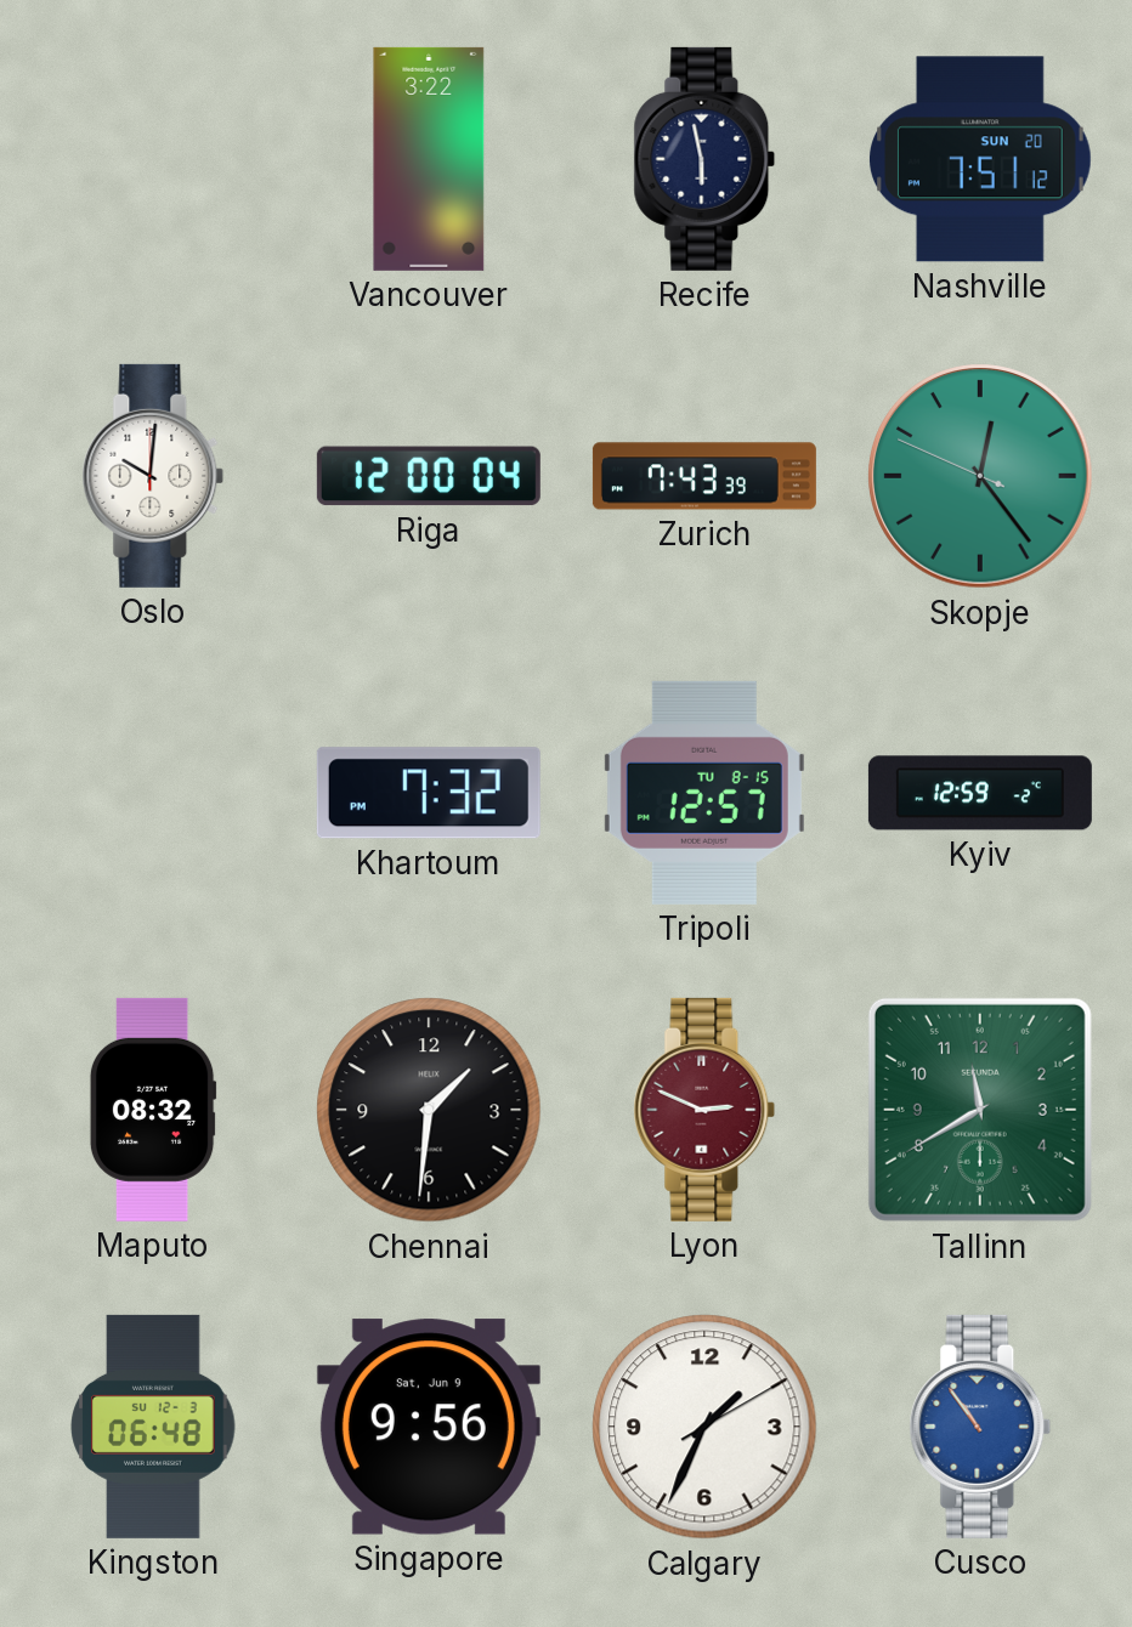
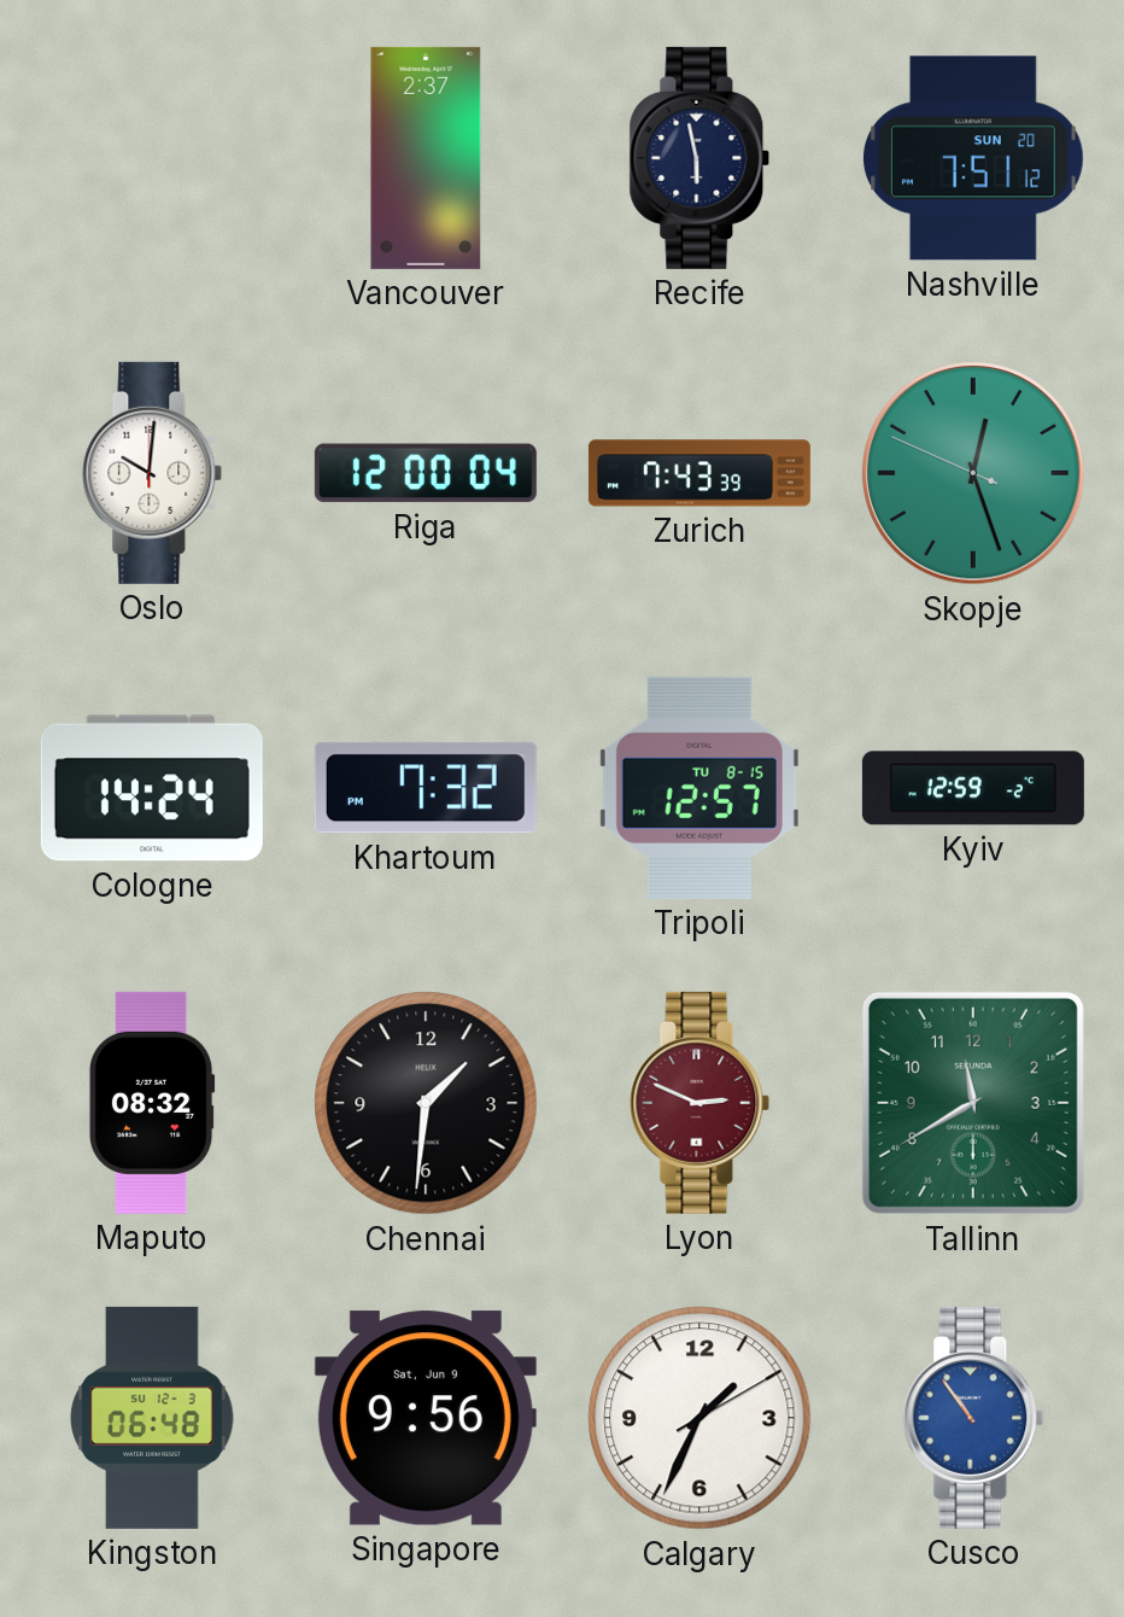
Vancouver: 3:22 -> 2:37
Skopje: 12:23 -> 12:26
Cologne: none -> 14:24
